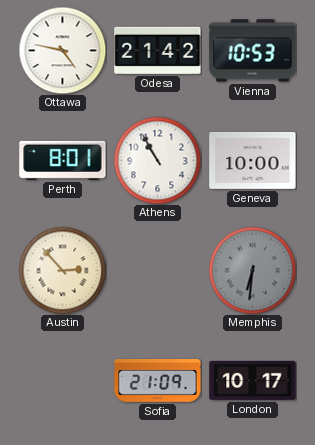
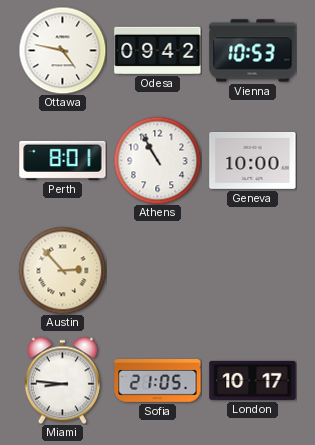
Odesa: 21:42 -> 09:42
Memphis: 6:31 -> none
Miami: none -> 8:46
Sofia: 21:09 -> 21:05
